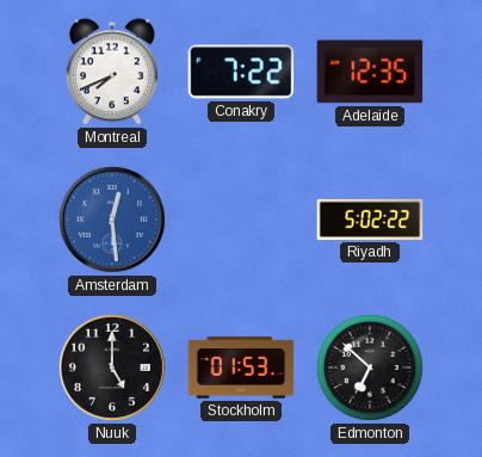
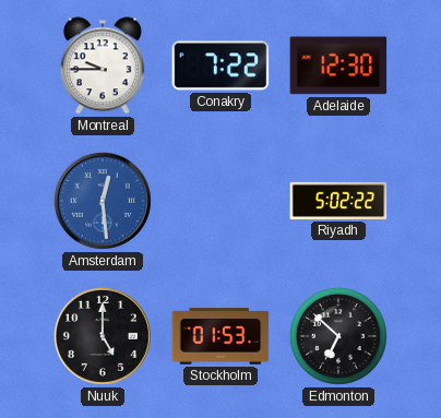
Montreal: 7:41 -> 9:45
Adelaide: 12:35 -> 12:30
